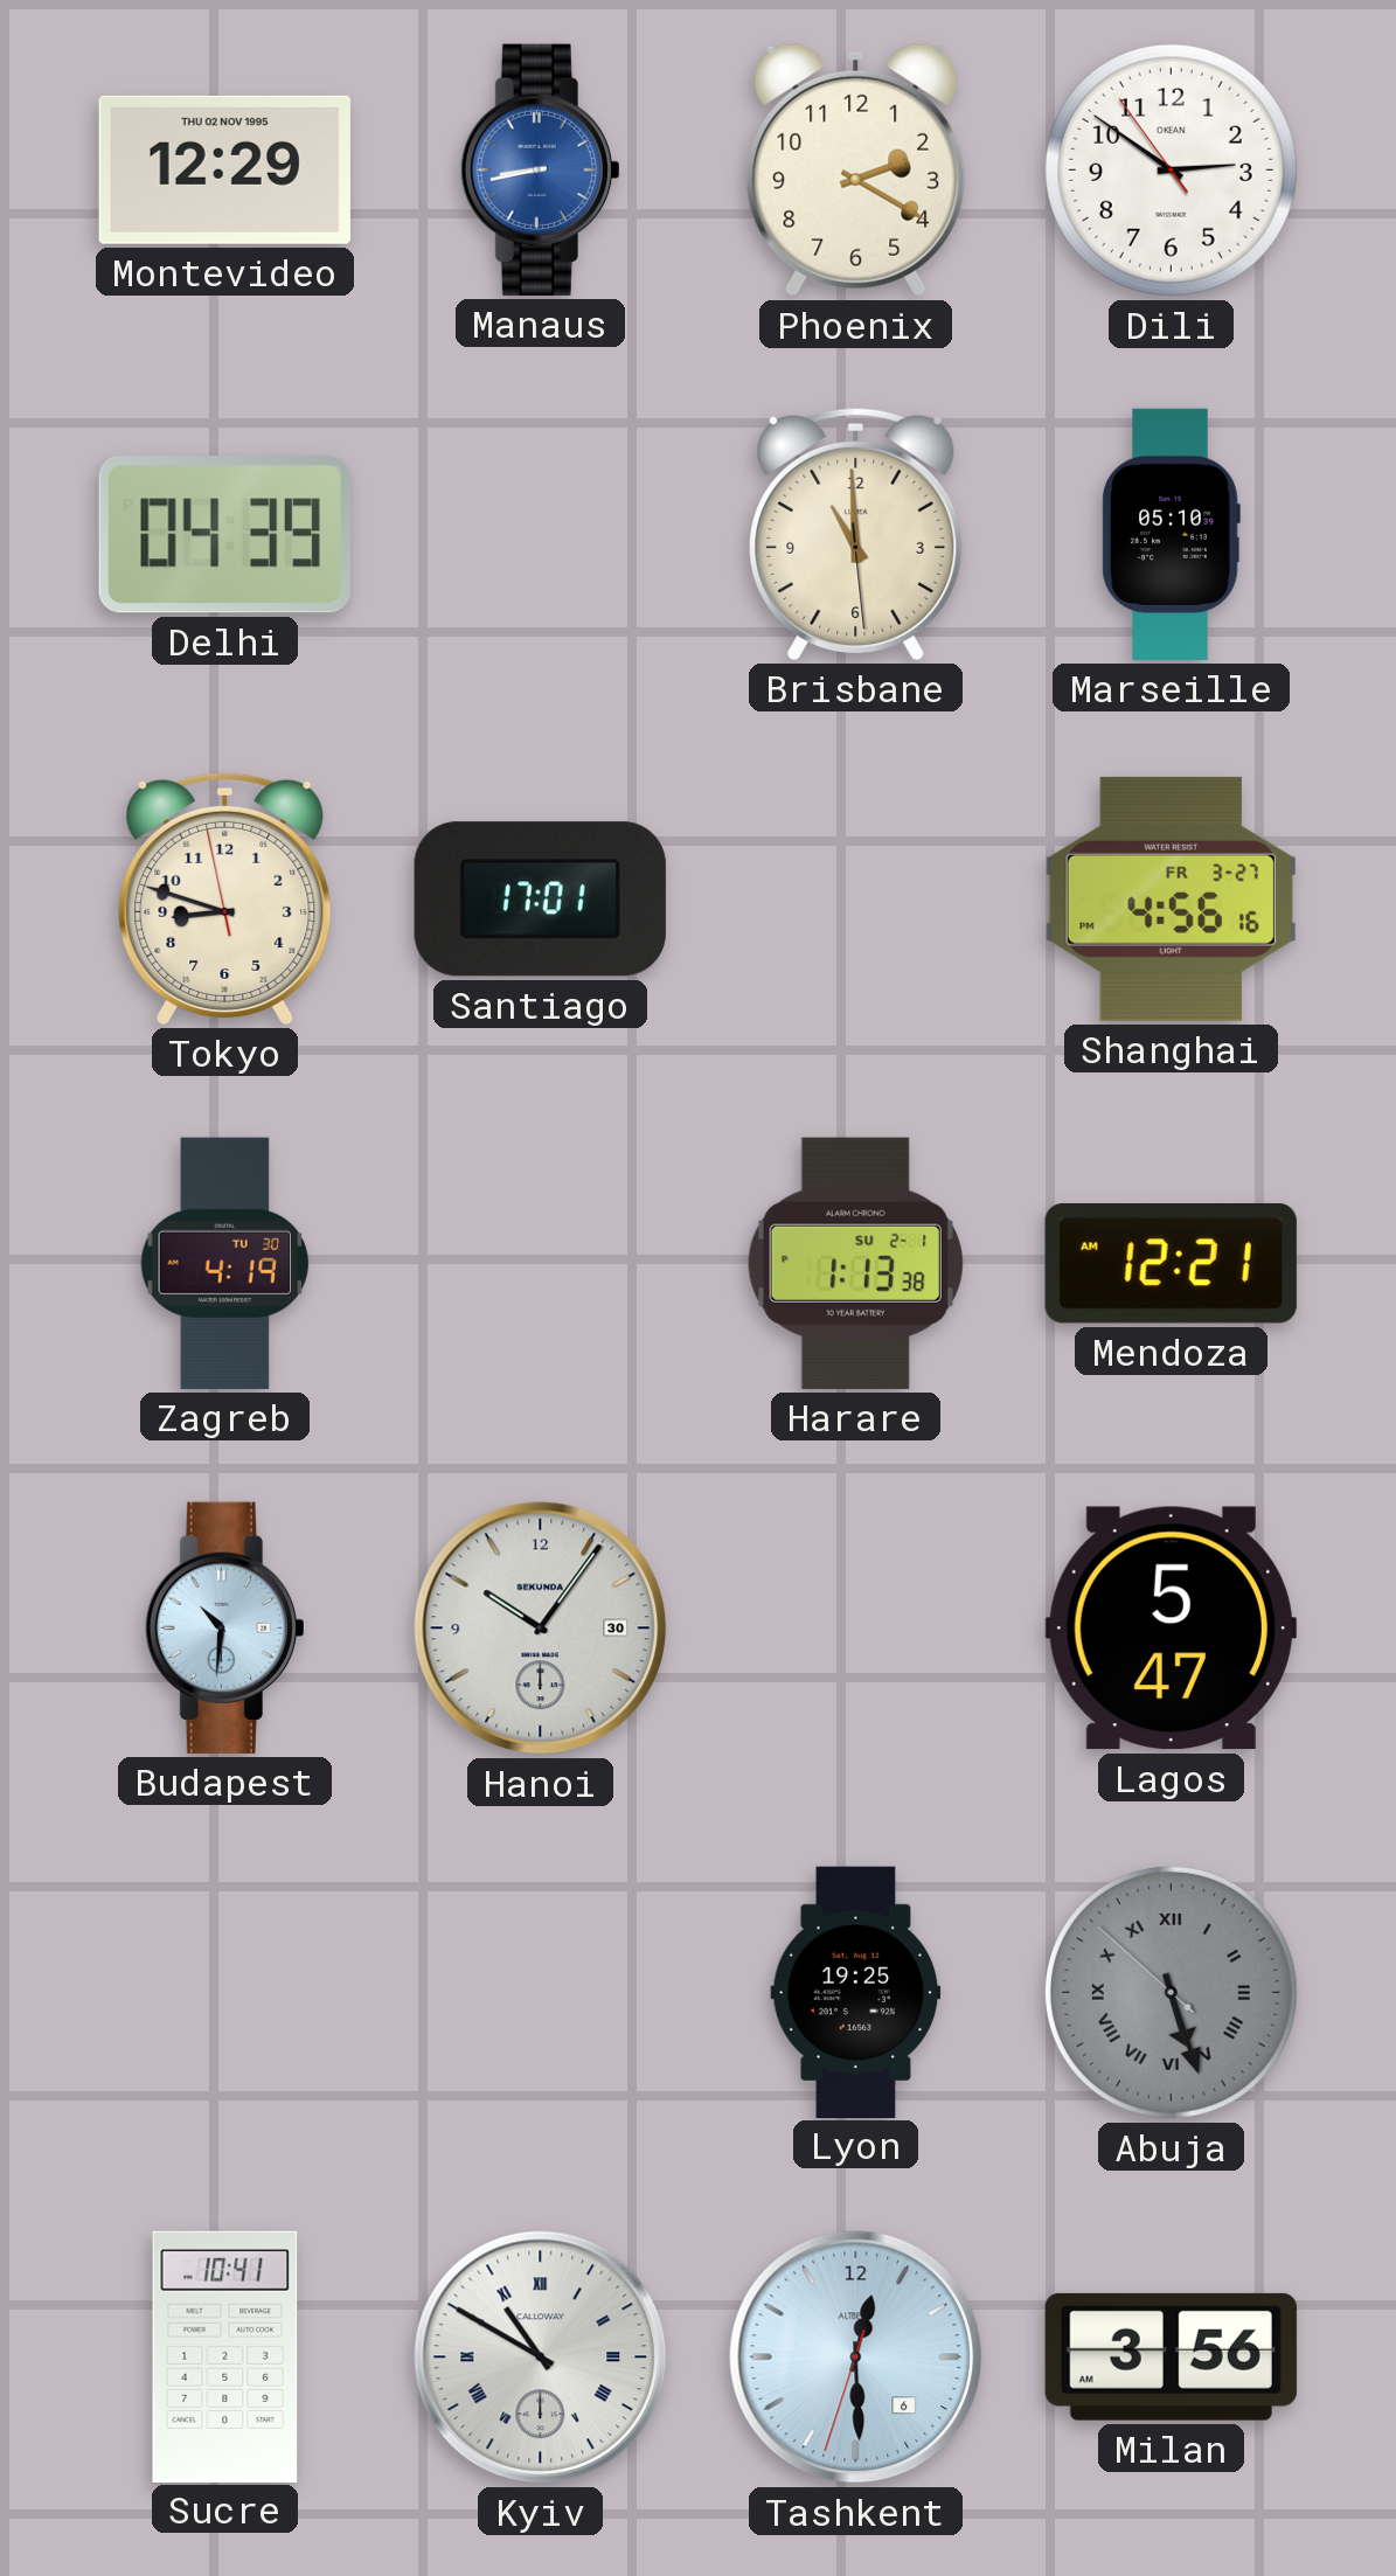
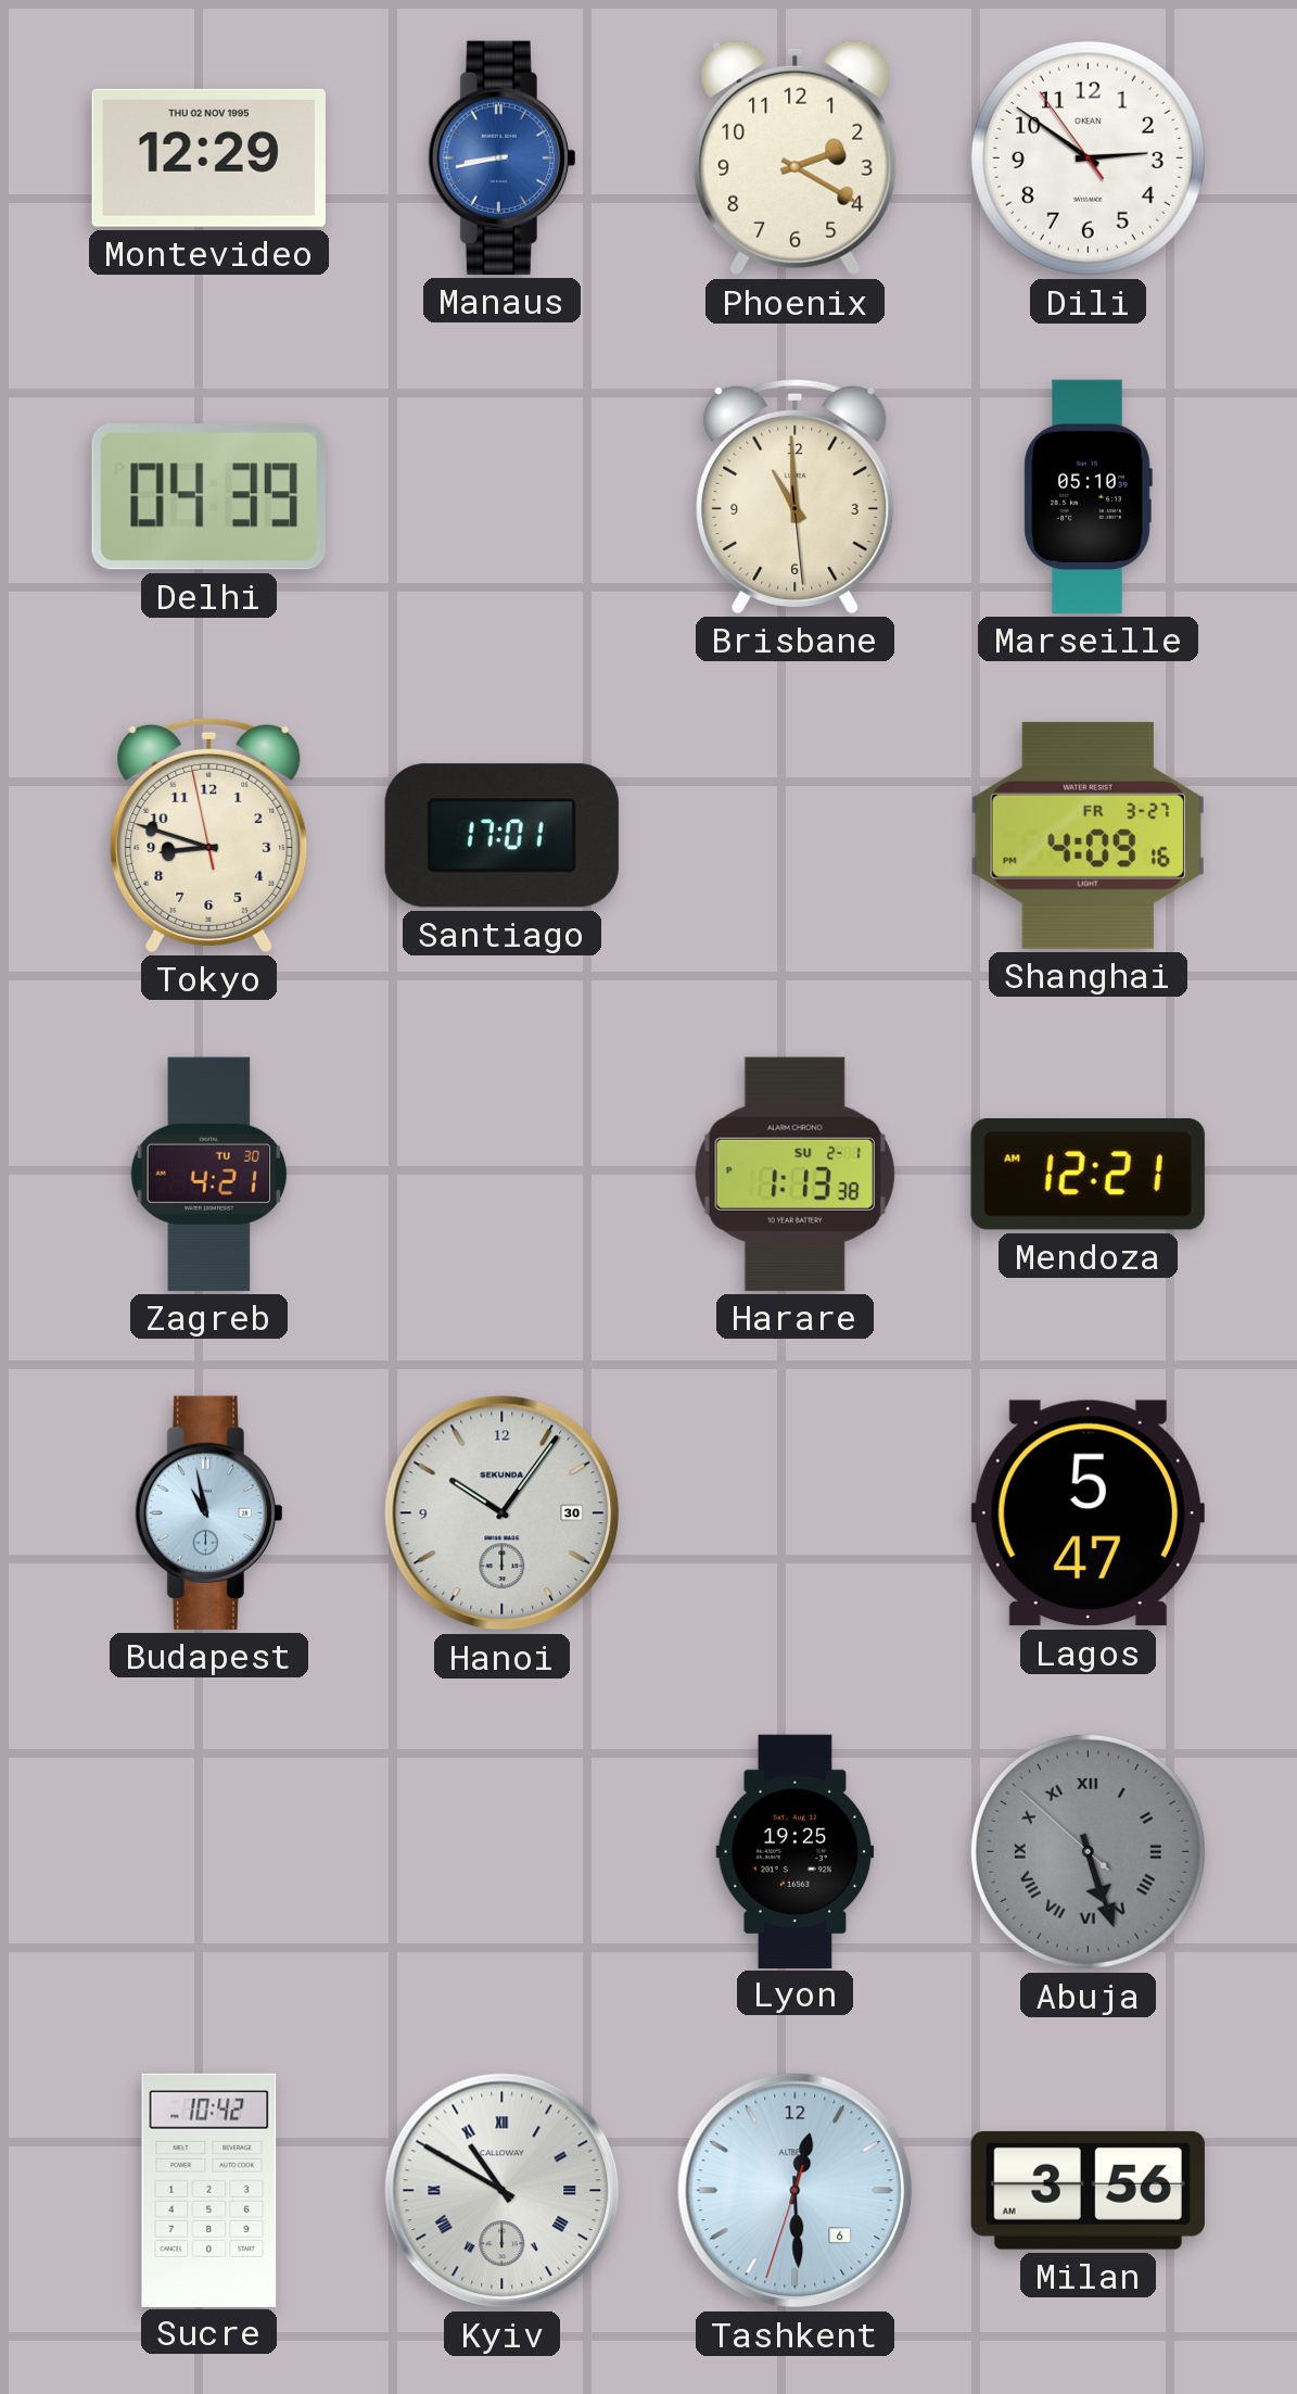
Shanghai: 4:56 -> 4:09
Zagreb: 4:19 -> 4:21
Budapest: 10:31 -> 10:58
Sucre: 10:41 -> 10:42
